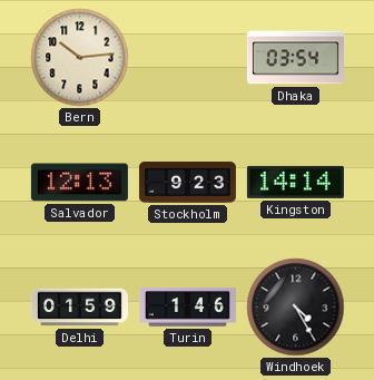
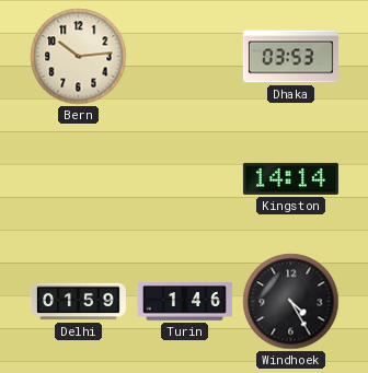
Dhaka: 03:54 -> 03:53
Salvador: 12:13 -> none
Stockholm: 9:23 -> none
